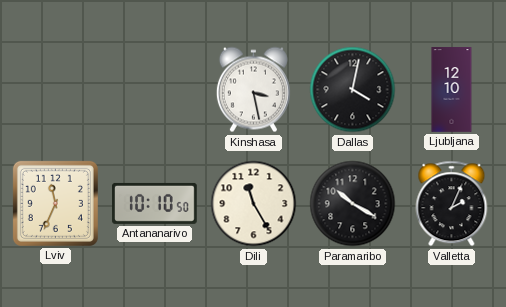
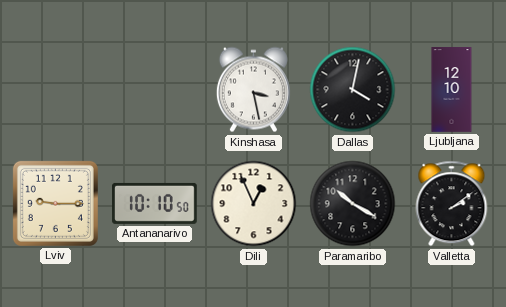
Lviv: 11:34 -> 9:15
Dili: 11:25 -> 12:56
Valletta: 2:04 -> 2:09
